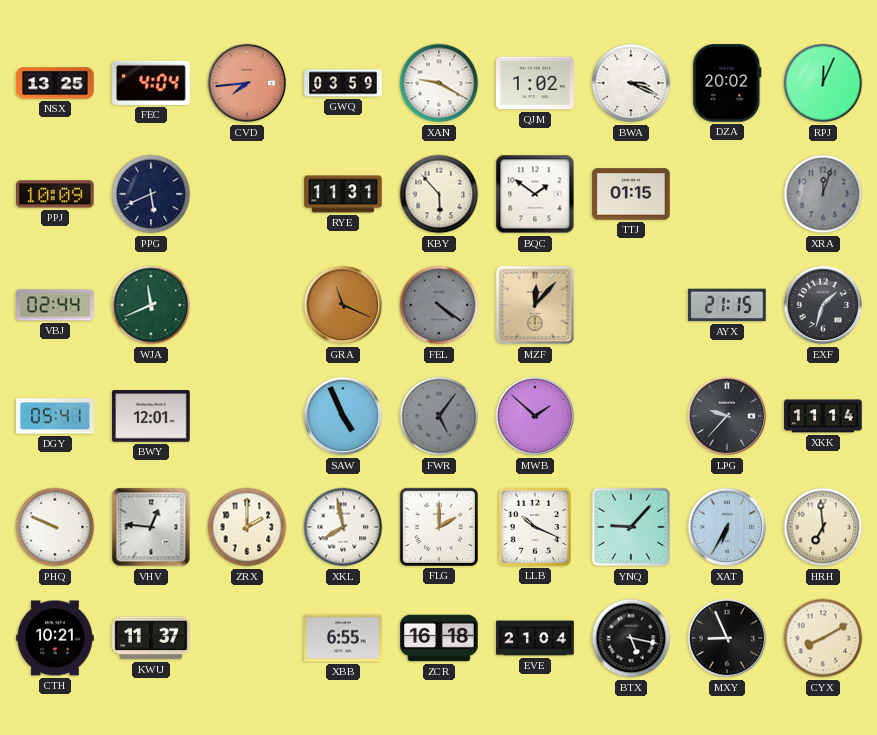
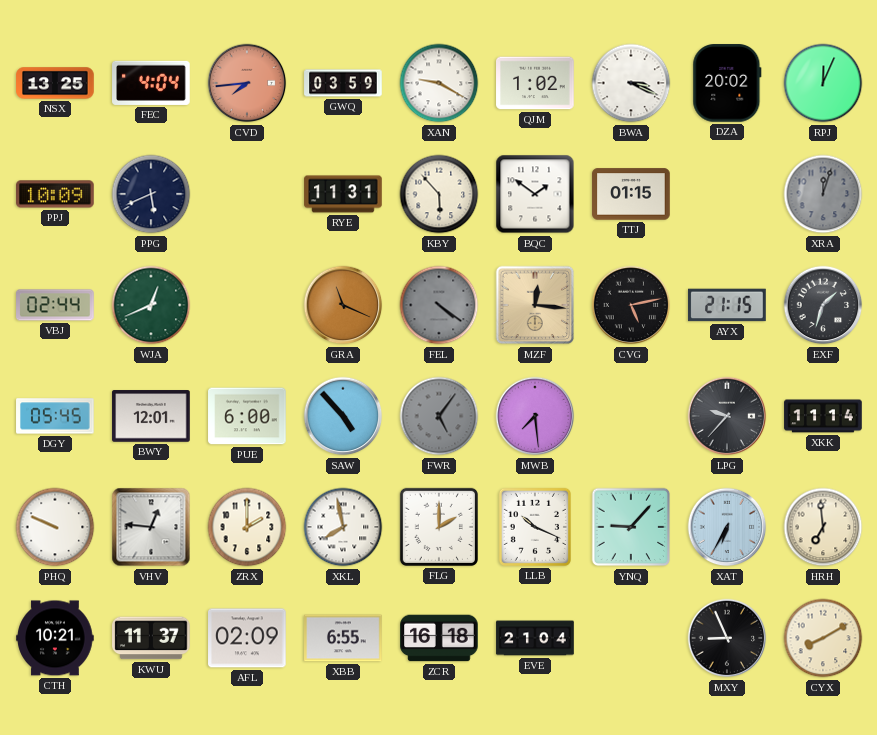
WJA: 11:41 -> 12:41
MZF: 12:07 -> 12:16
CVG: none -> 5:13
DGY: 05:41 -> 05:45
PUE: none -> 6:00
SAW: 4:56 -> 4:53
MWB: 1:52 -> 7:29
AFL: none -> 02:09
BTX: 5:17 -> none
